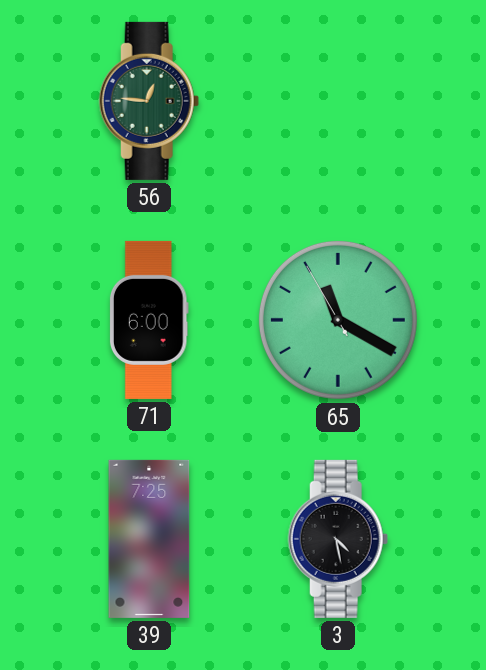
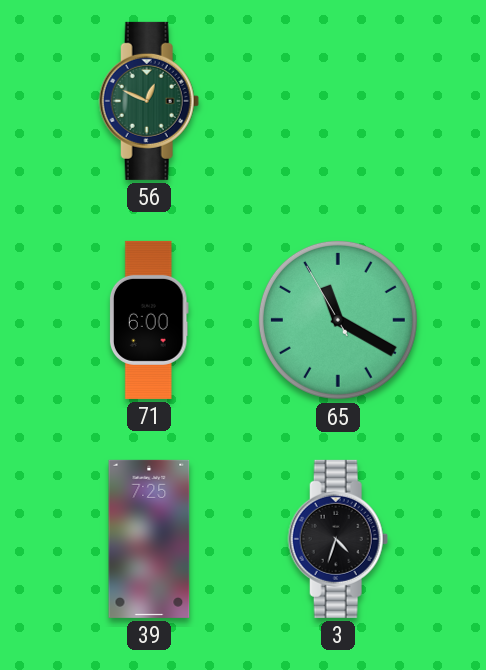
56: 12:46 -> 12:49
3: 4:28 -> 4:33
